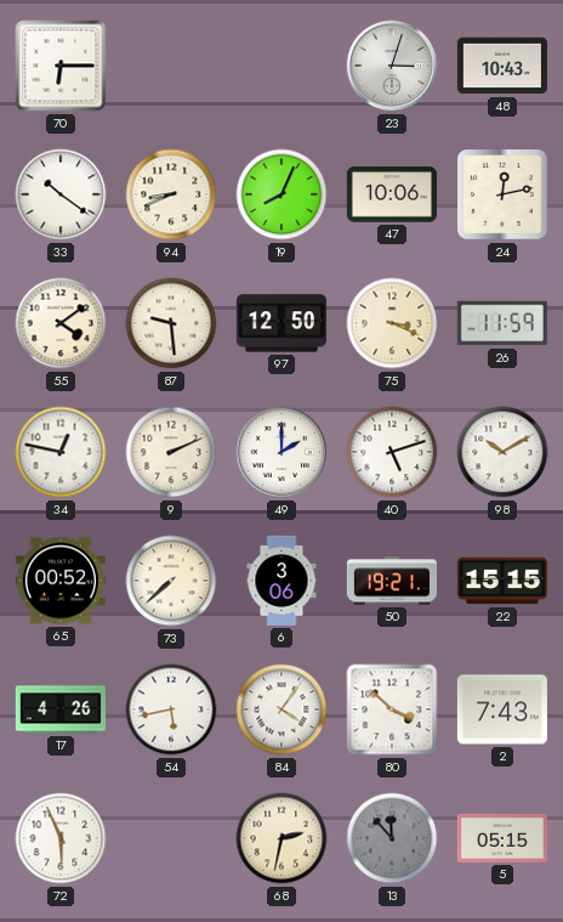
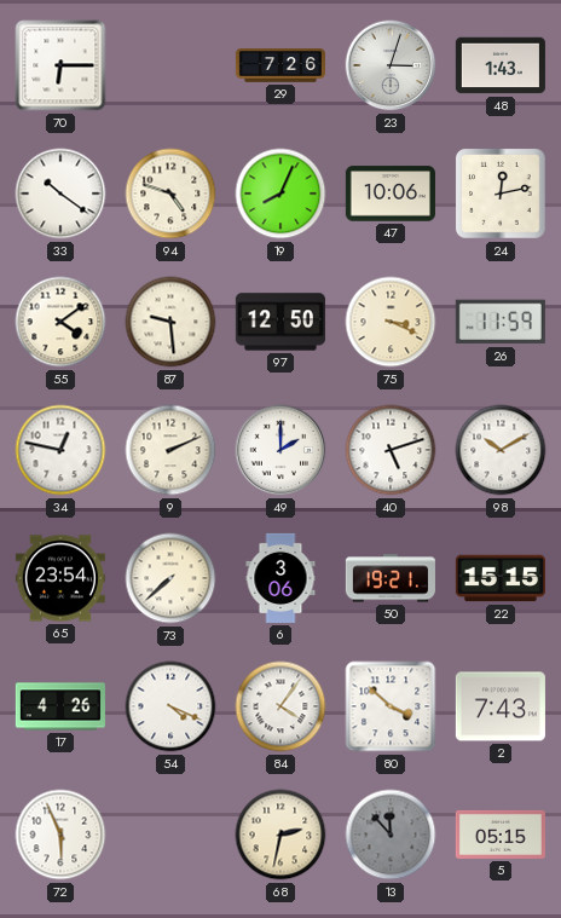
29: none -> 7:26
48: 10:43 -> 1:43
94: 8:41 -> 4:48
65: 00:52 -> 23:54
54: 5:43 -> 4:19
